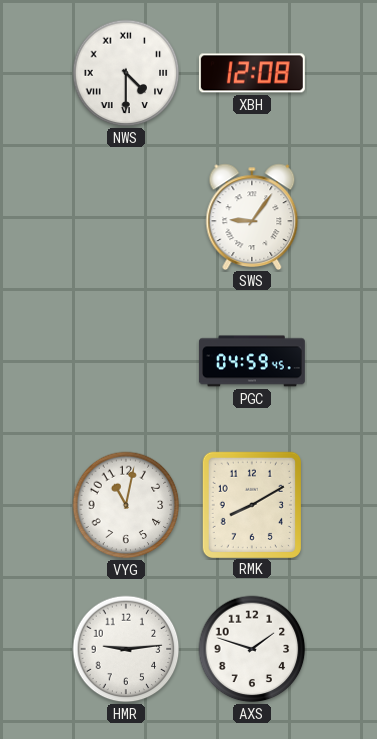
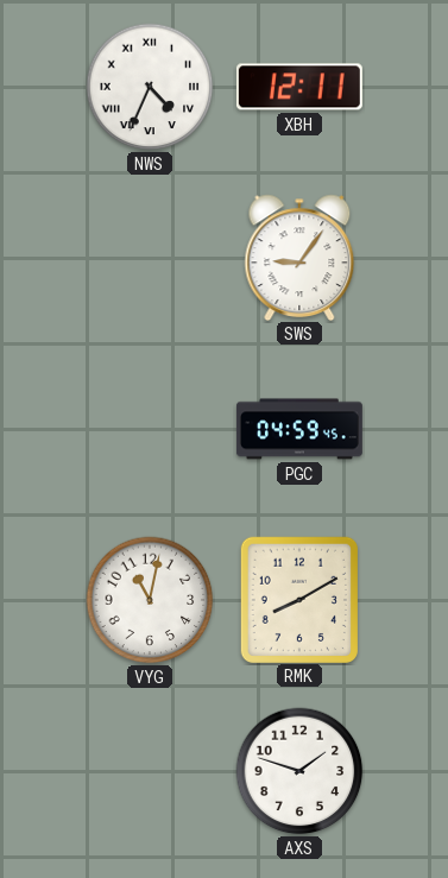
NWS: 4:30 -> 4:34
XBH: 12:08 -> 12:11
HMR: 9:14 -> none
